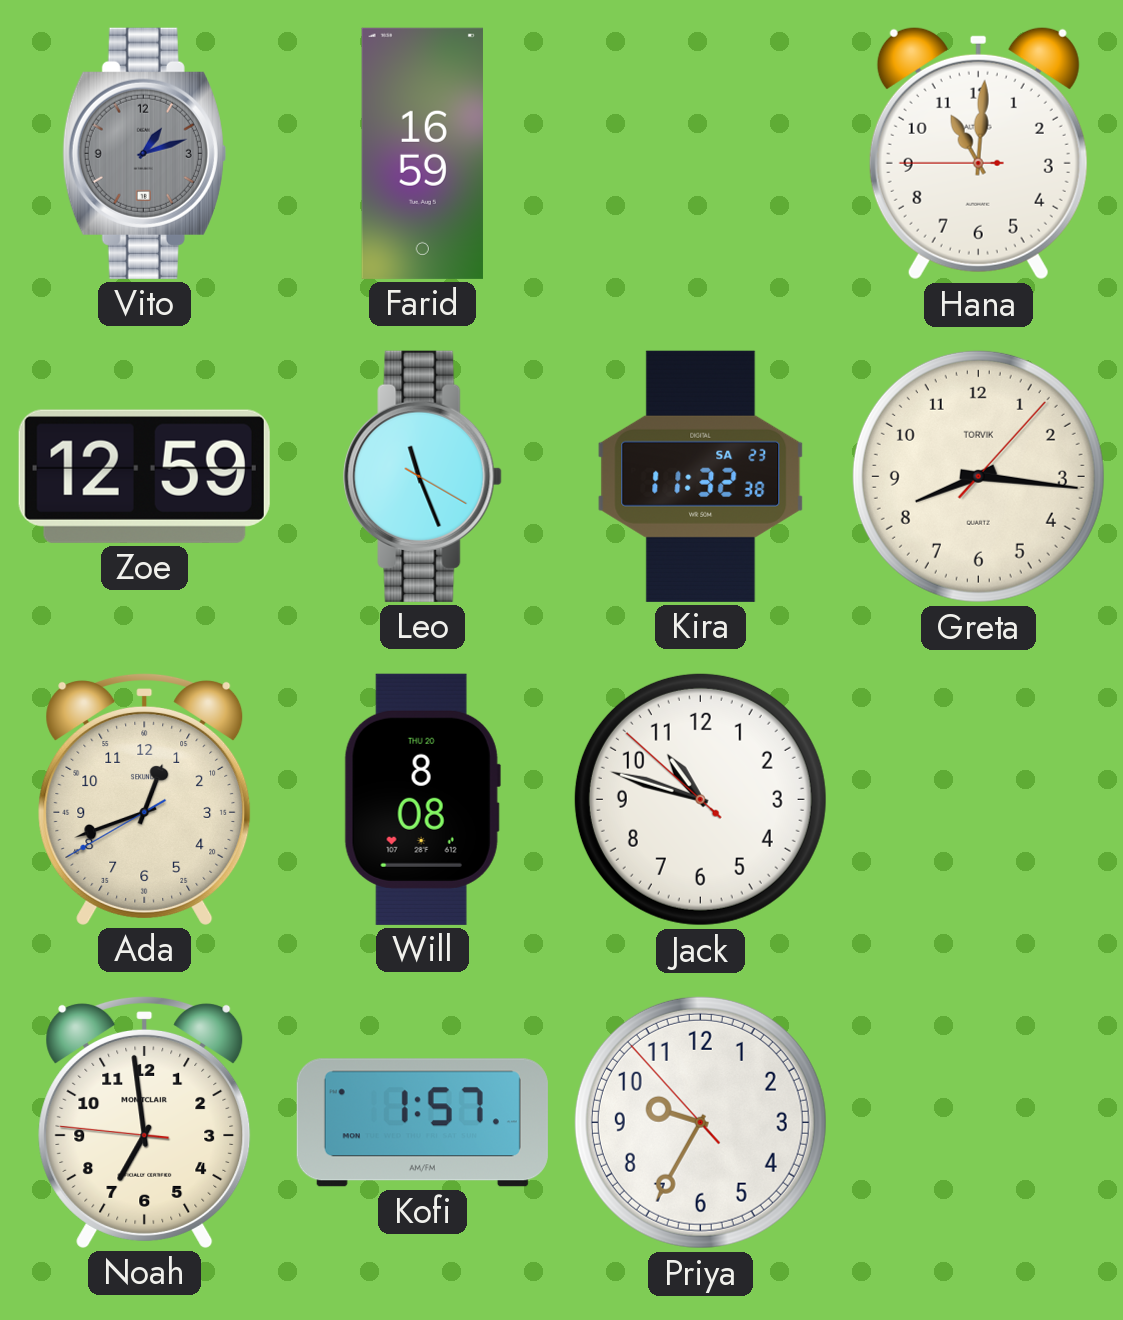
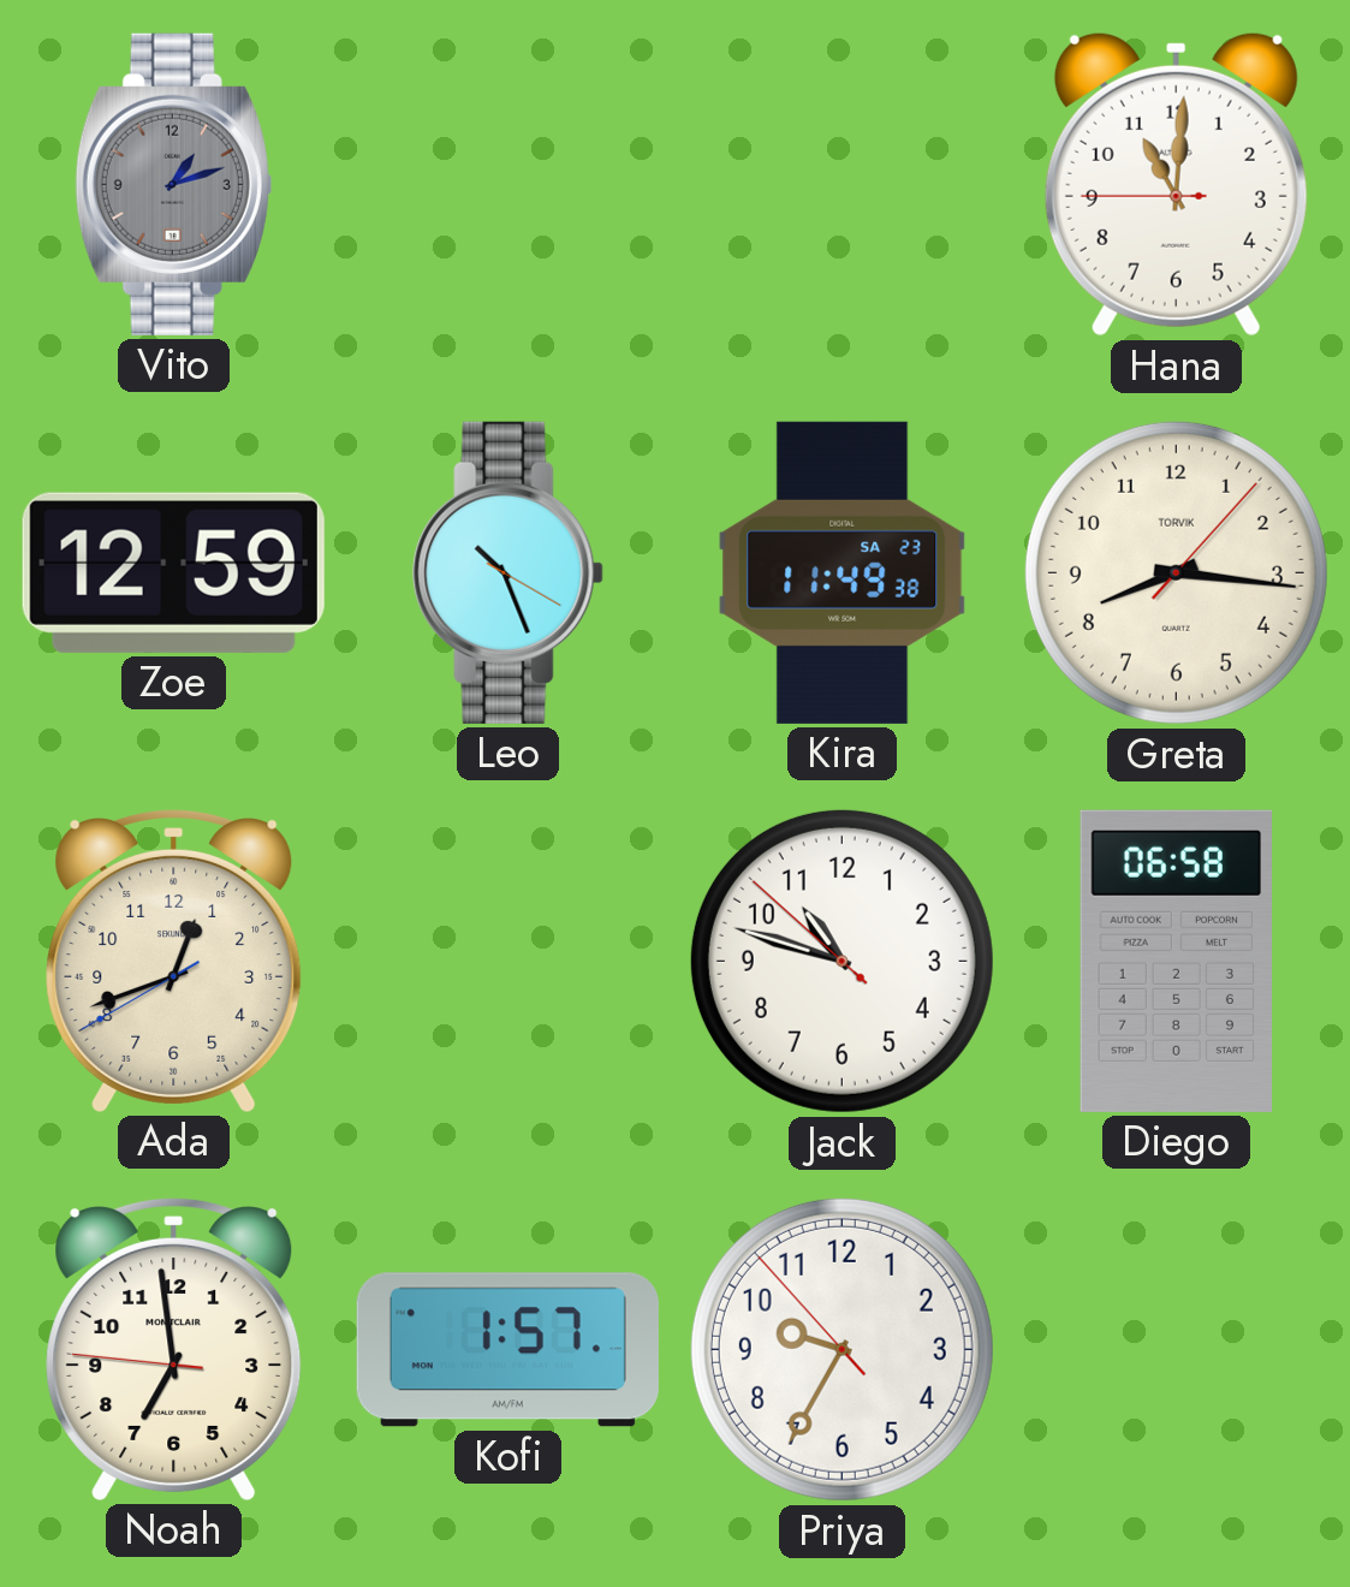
Farid: 16:59 -> none
Leo: 11:26 -> 10:26
Kira: 11:32 -> 11:49
Will: 8:08 -> none
Diego: none -> 06:58
